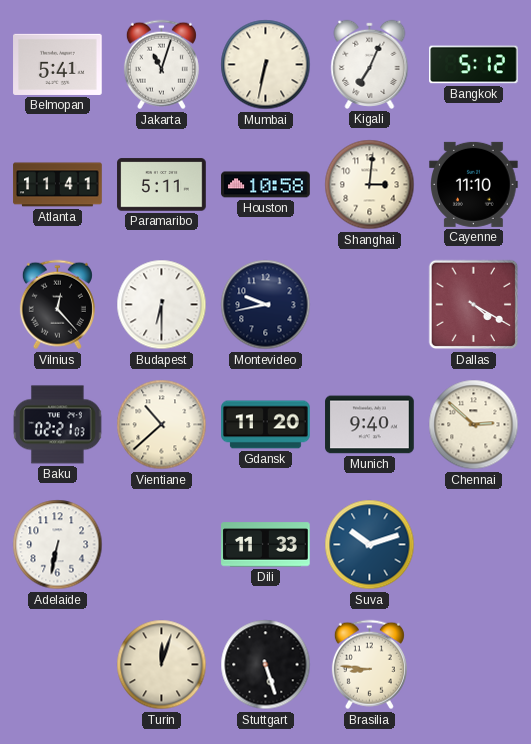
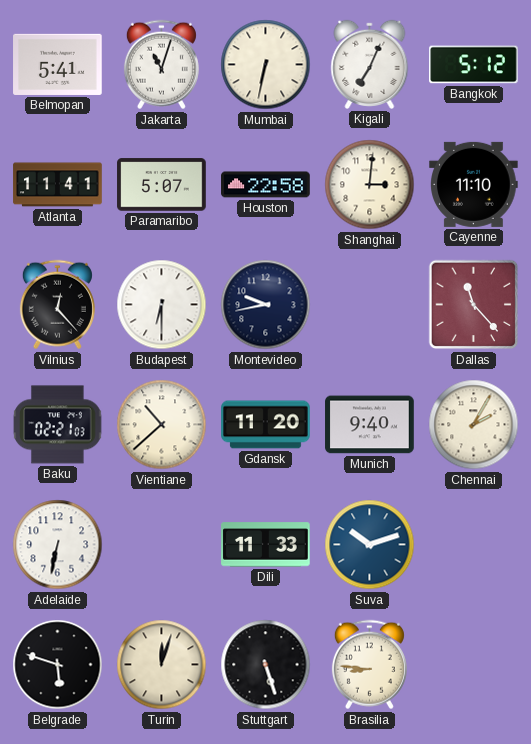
Paramaribo: 5:11 -> 5:07
Houston: 10:58 -> 22:58
Dallas: 4:20 -> 11:23
Chennai: 2:52 -> 2:05
Belgrade: none -> 5:48
